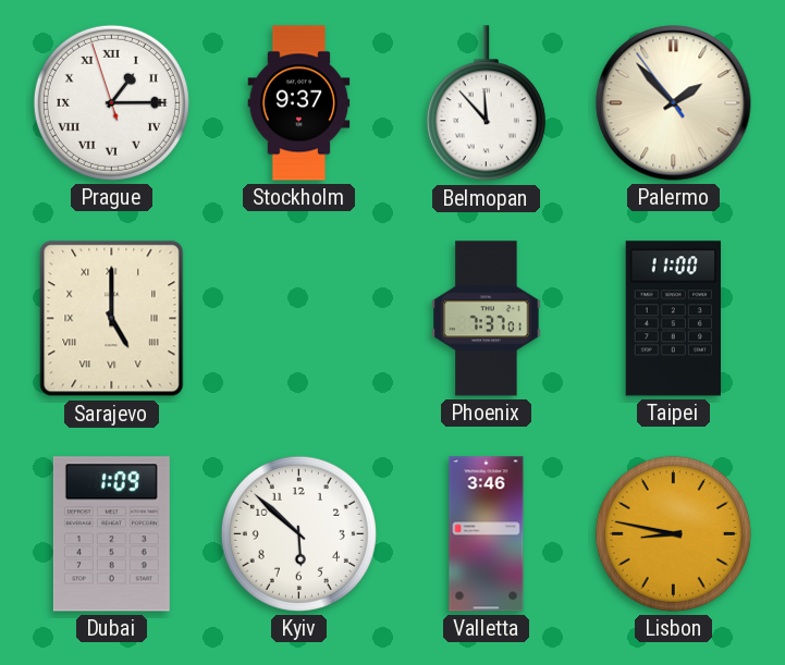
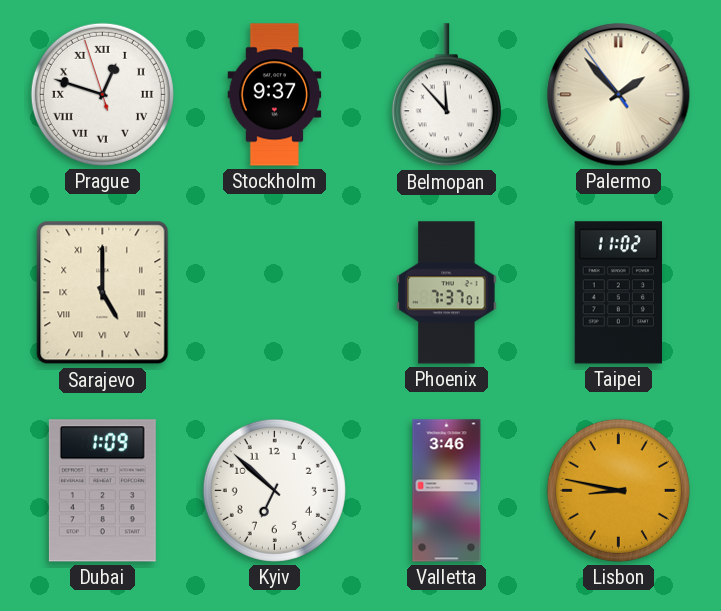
Prague: 1:14 -> 12:47
Taipei: 11:00 -> 11:02
Kyiv: 5:52 -> 6:52
